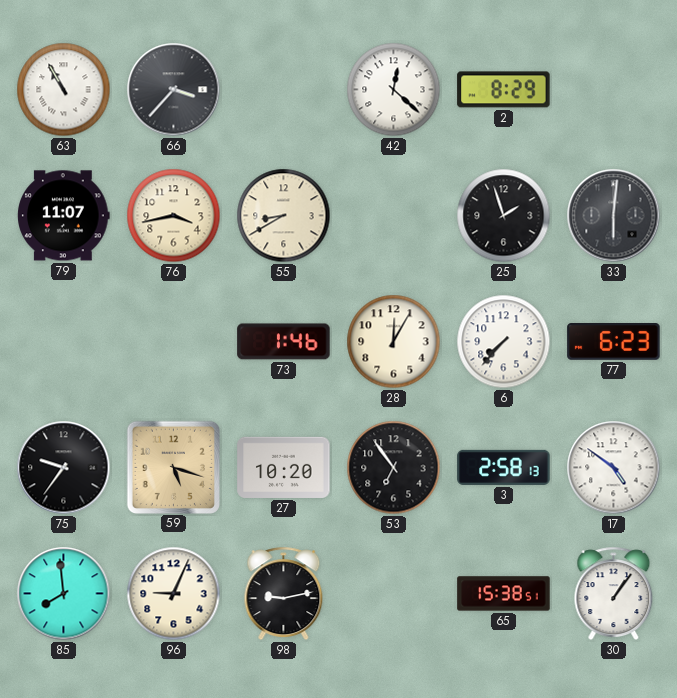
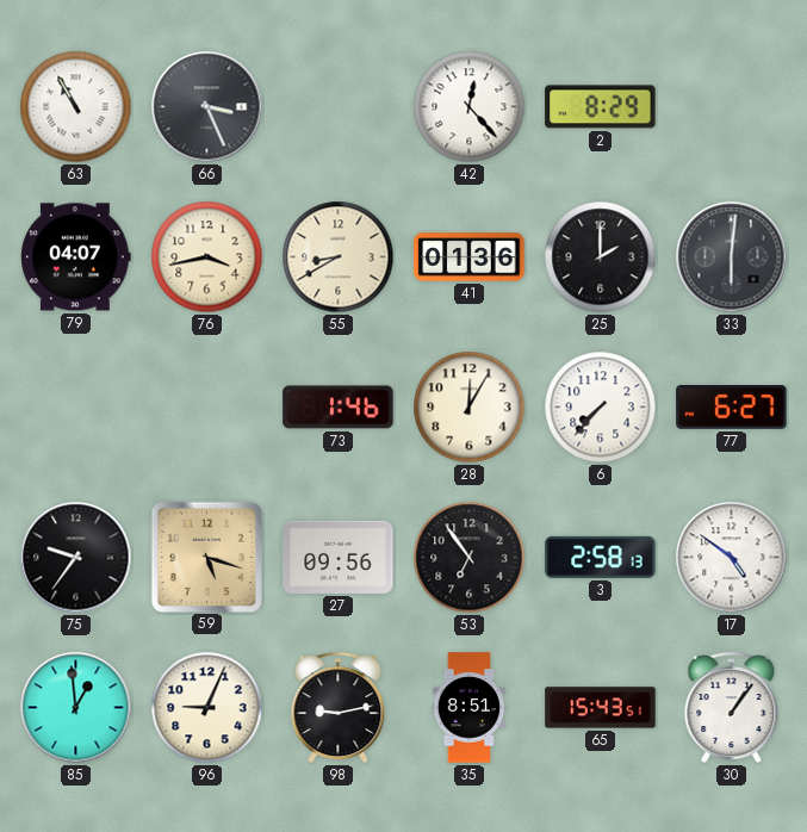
66: 3:37 -> 3:26
42: 12:22 -> 12:23
79: 11:07 -> 04:07
41: none -> 01:36
25: 1:57 -> 2:00
77: 6:23 -> 6:27
27: 10:20 -> 09:56
85: 7:59 -> 12:59
35: none -> 8:51
65: 15:38 -> 15:43
